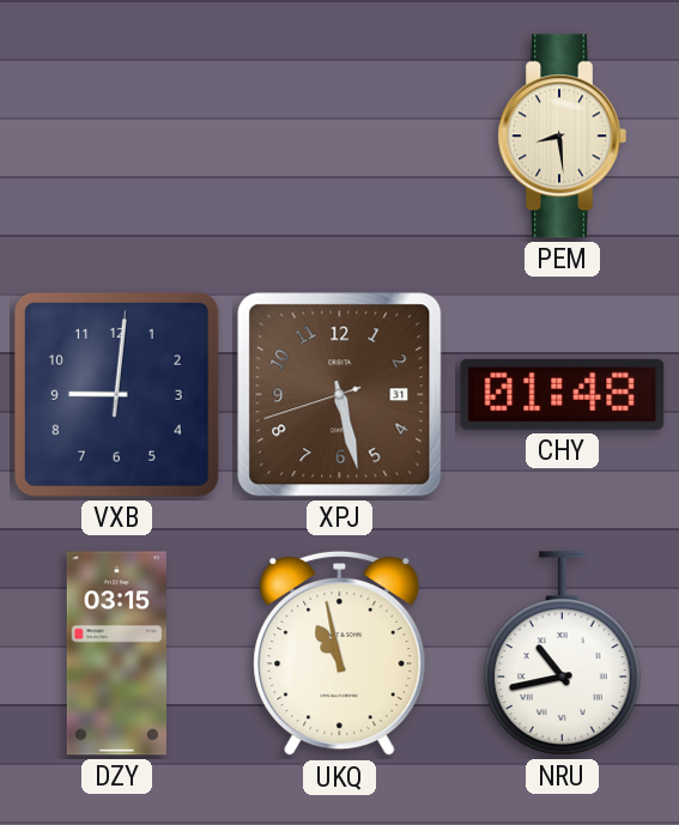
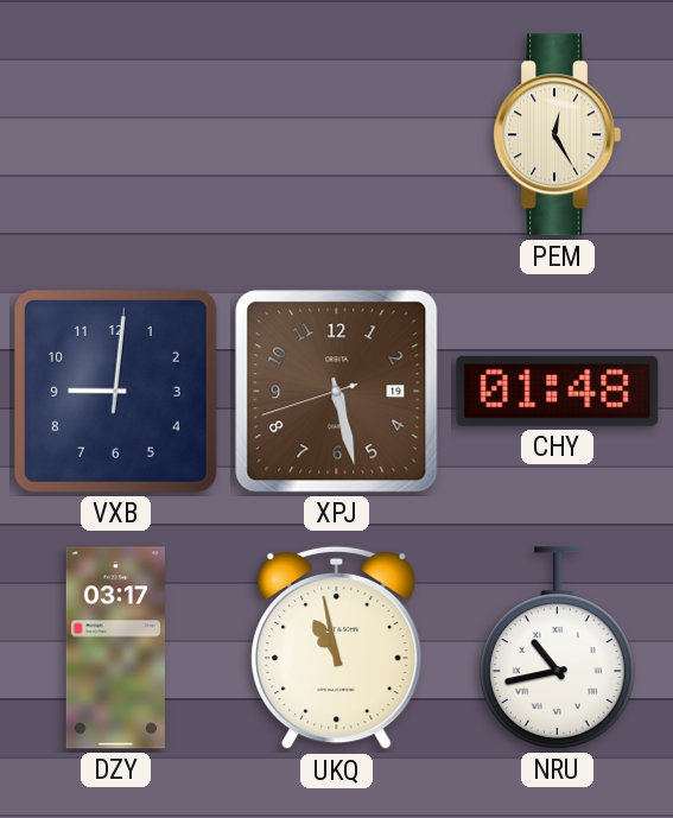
PEM: 8:29 -> 12:25
XPJ date: 31 -> 19
DZY: 03:15 -> 03:17
